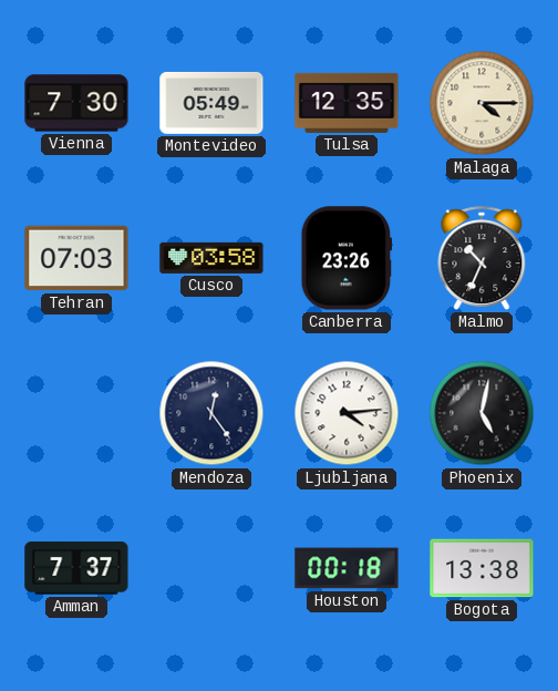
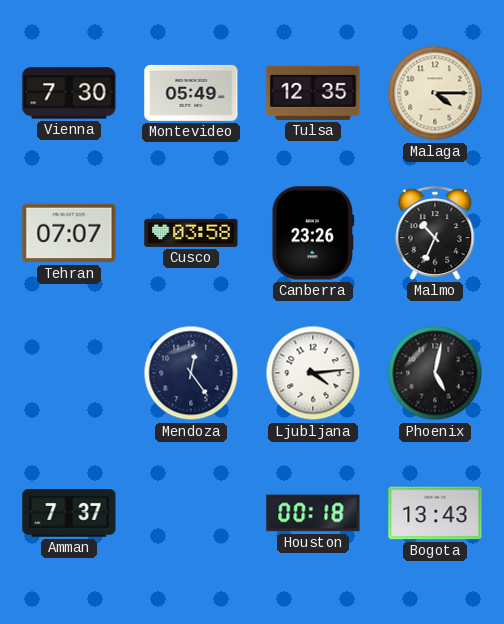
Tehran: 07:03 -> 07:07
Bogota: 13:38 -> 13:43
